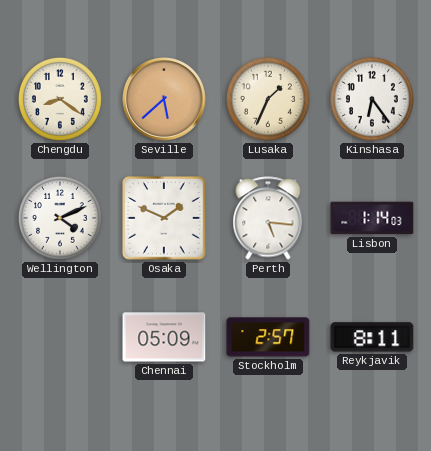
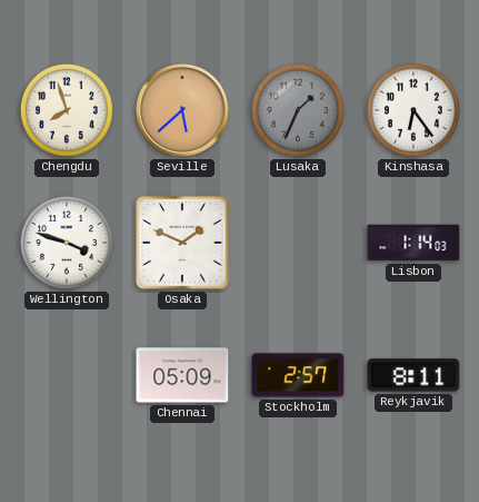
Chengdu: 8:21 -> 7:57
Lusaka dial: cream -> grey
Wellington: 4:11 -> 3:48
Perth: 5:16 -> none
